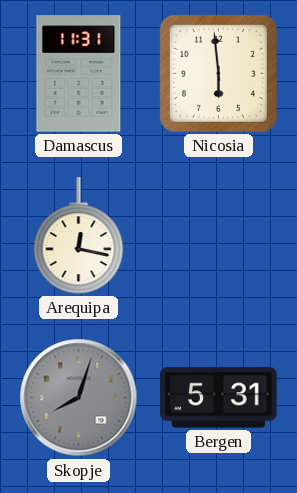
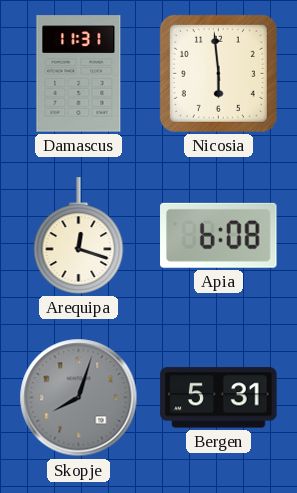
Arequipa: 12:17 -> 12:18
Apia: none -> 6:08
